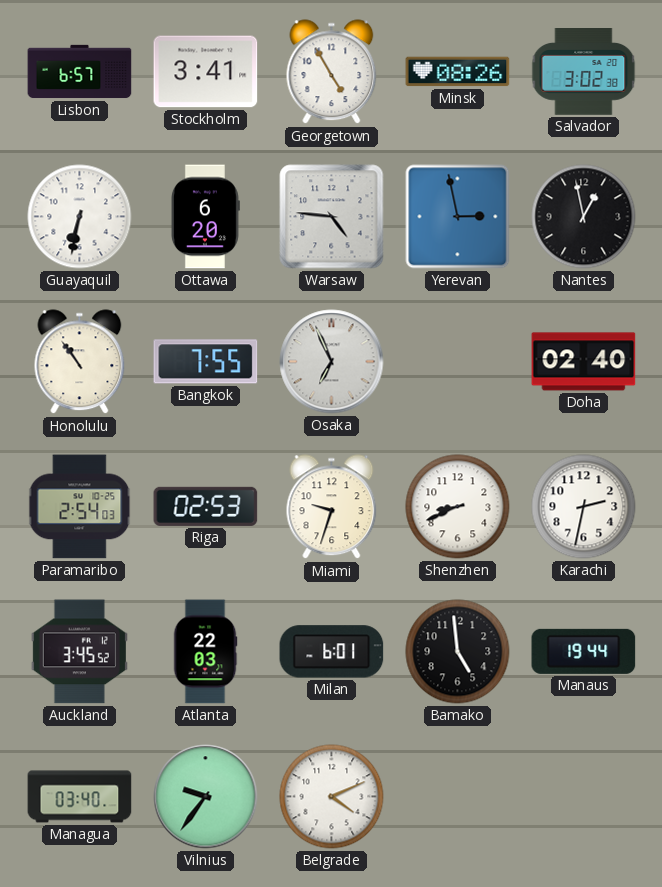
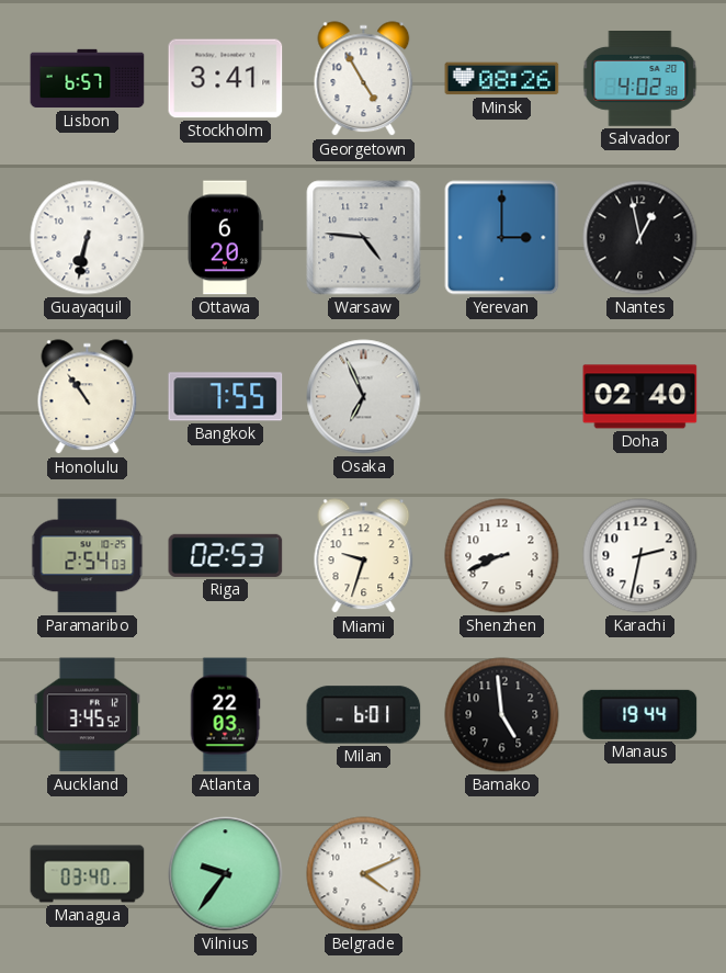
Salvador: 3:02 -> 4:02
Yerevan: 2:58 -> 3:00
